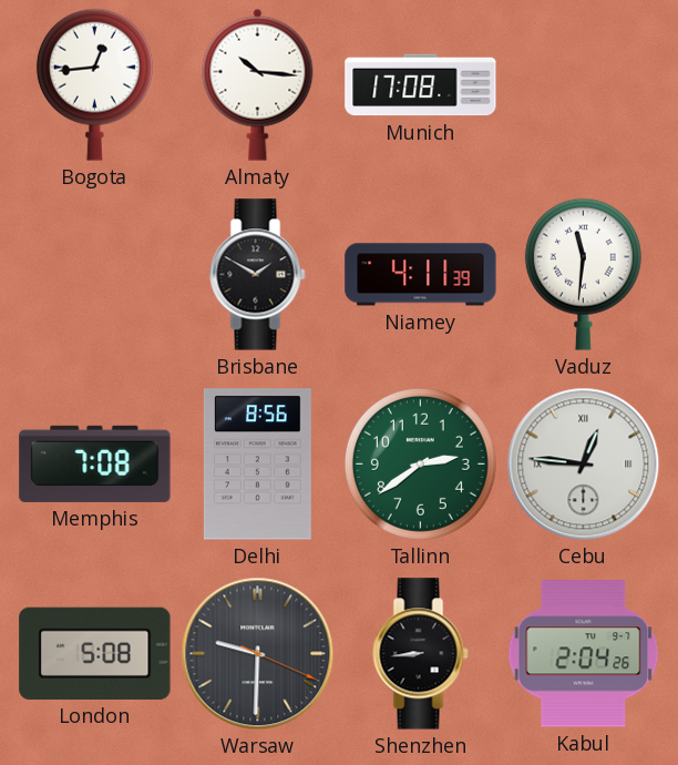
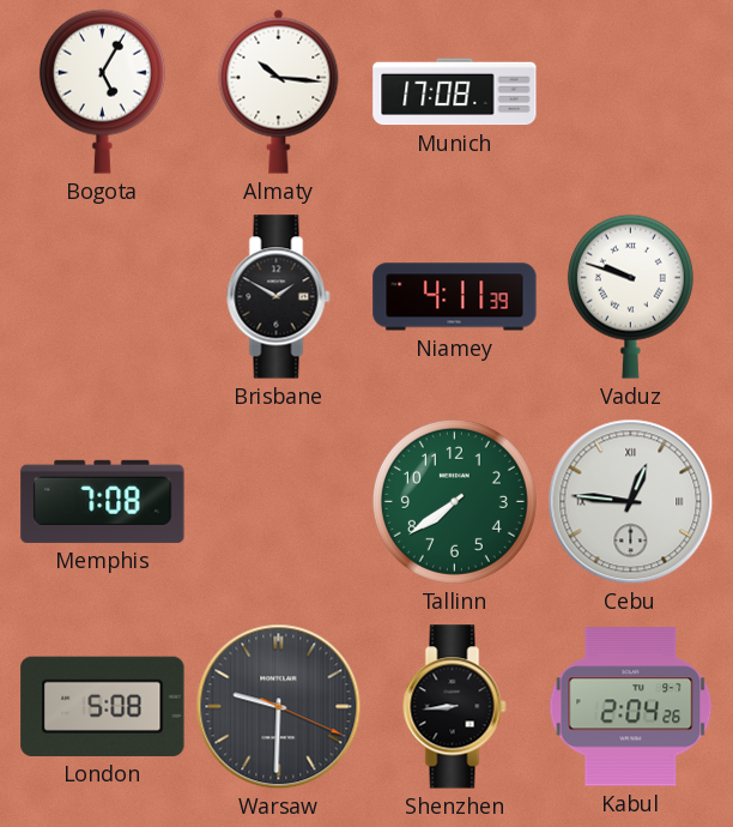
Bogota: 12:44 -> 5:05
Vaduz: 11:31 -> 9:48
Delhi: 8:56 -> none
Tallinn: 2:39 -> 7:39
